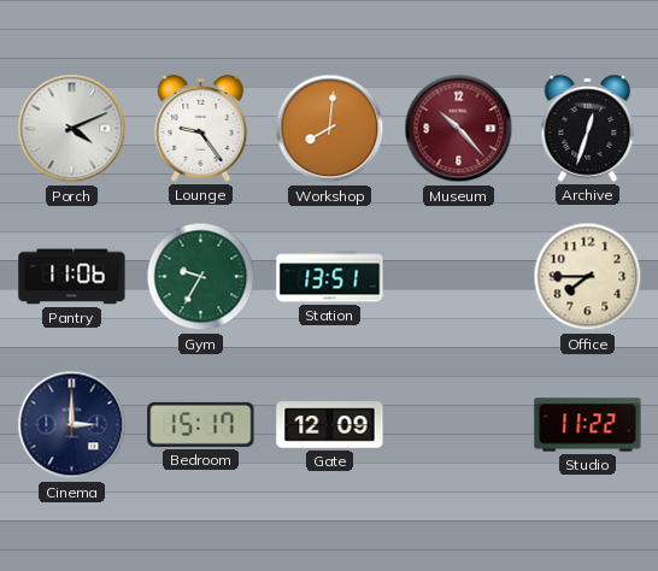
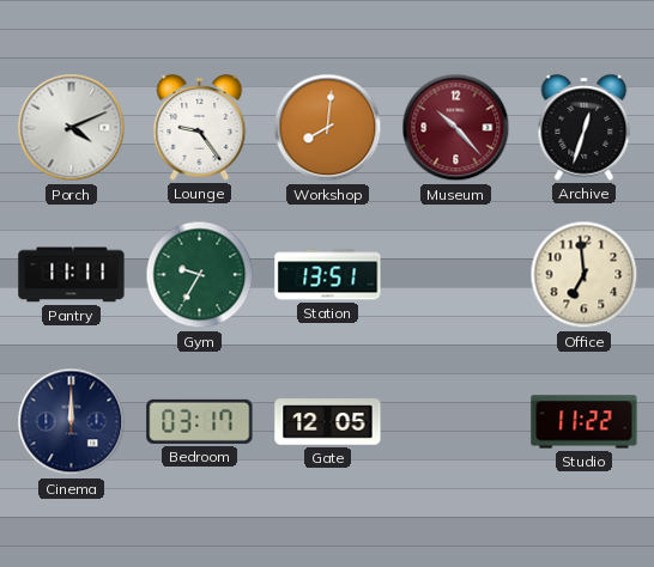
Pantry: 11:06 -> 11:11
Office: 7:45 -> 6:59
Cinema: 3:00 -> 12:00
Bedroom: 15:17 -> 03:17
Gate: 12:09 -> 12:05
